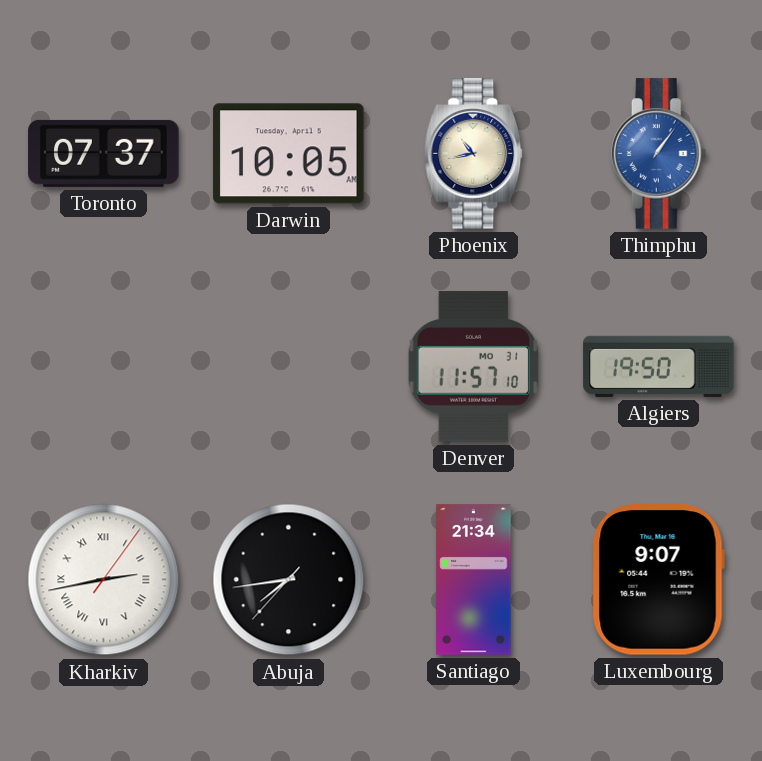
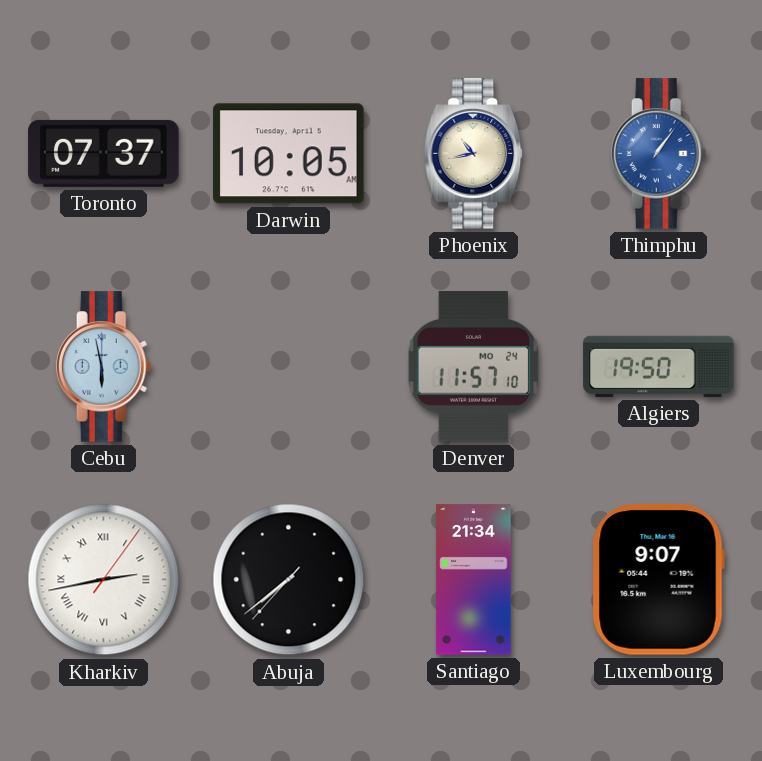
Cebu: none -> 5:58
Denver date: MO 31 -> MO 24
Abuja: 7:43 -> 7:38
